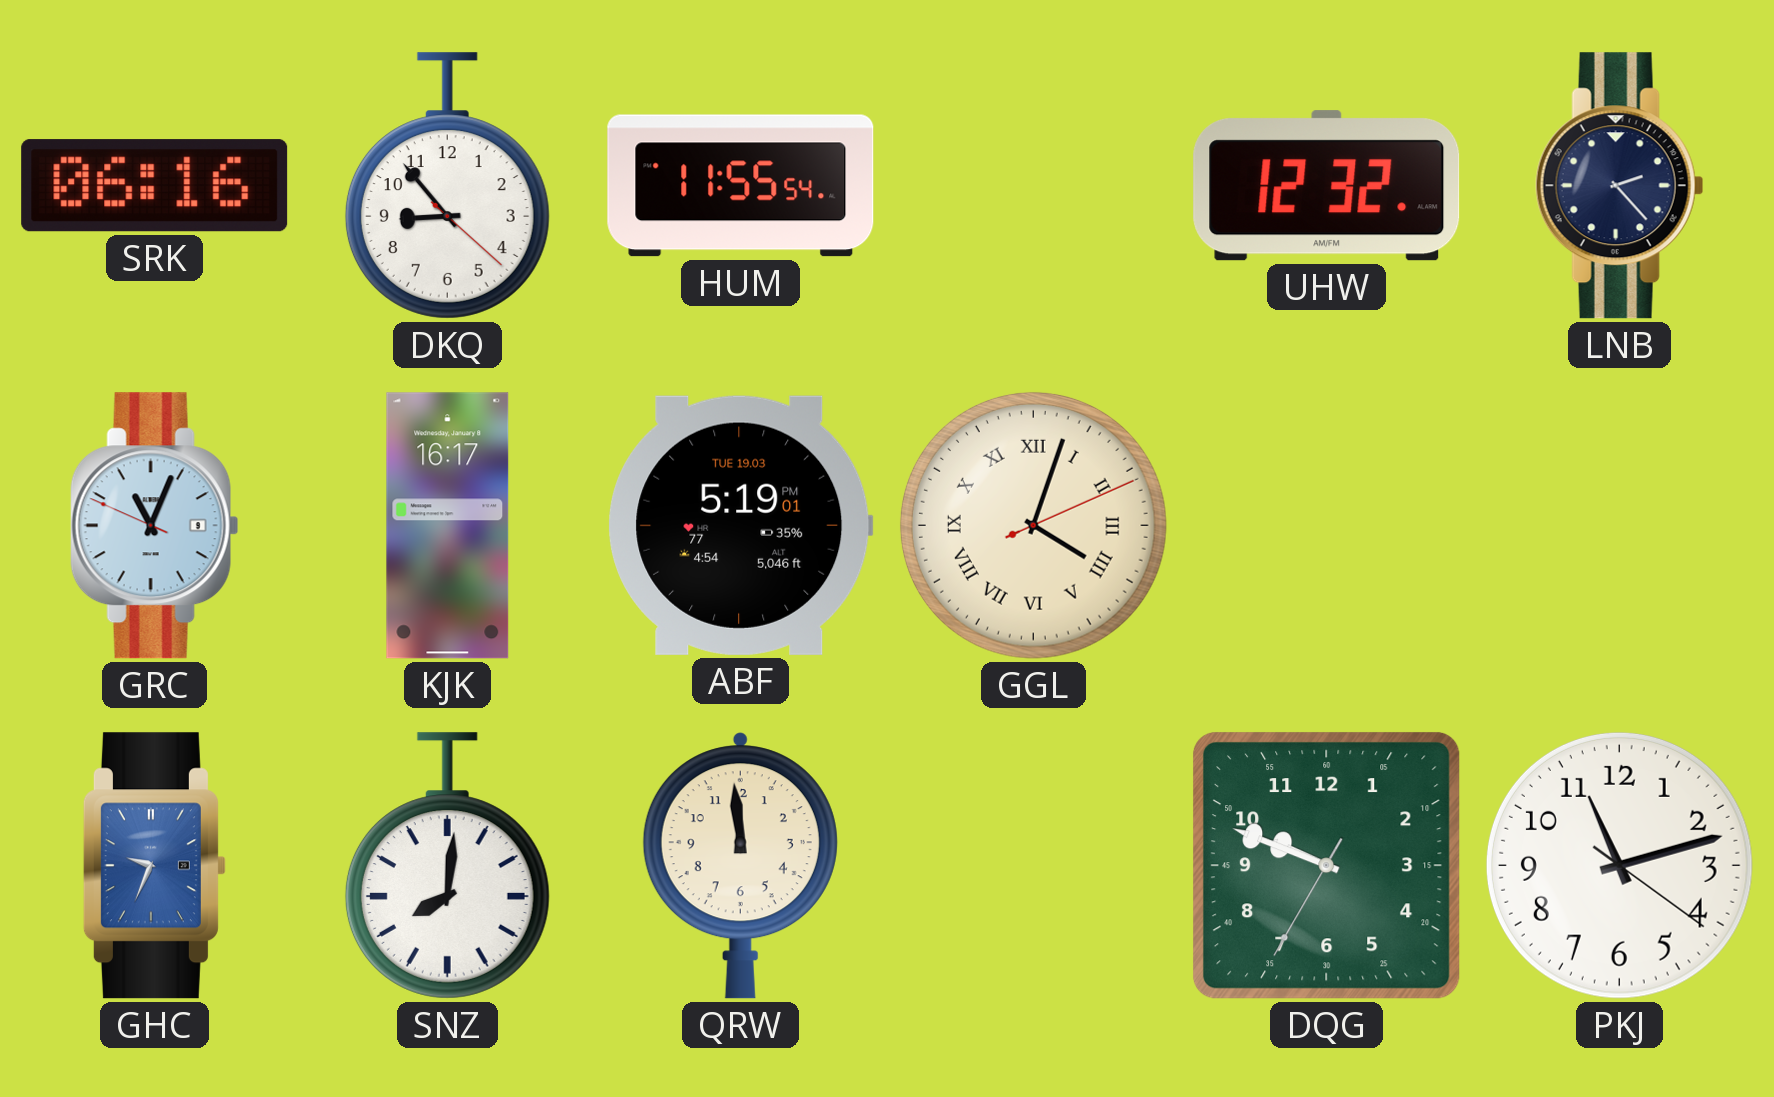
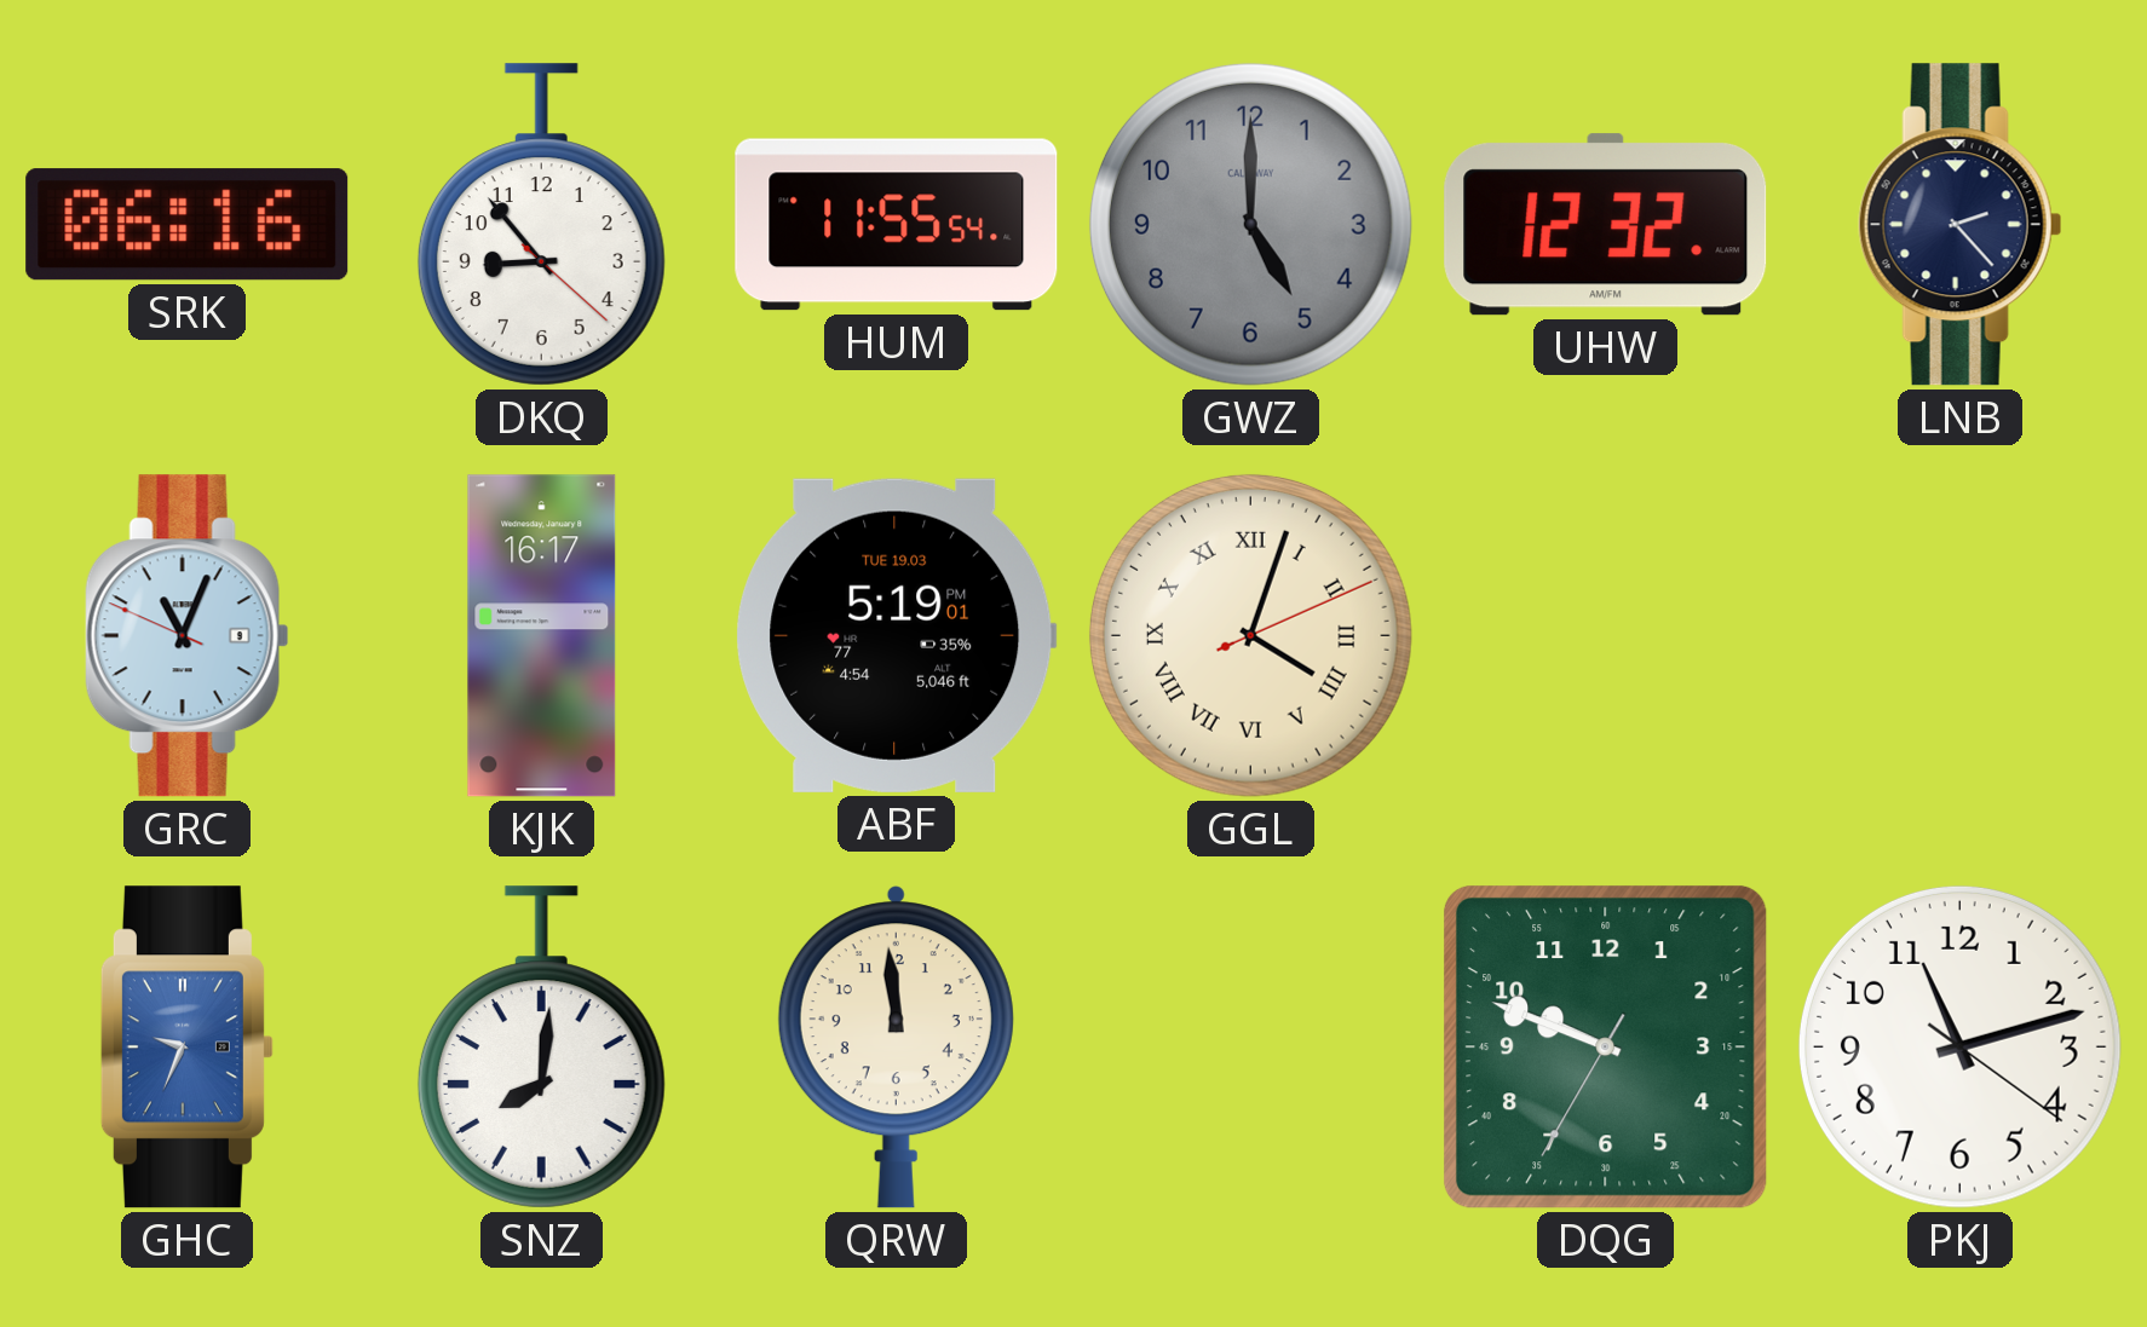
GWZ: none -> 5:00
